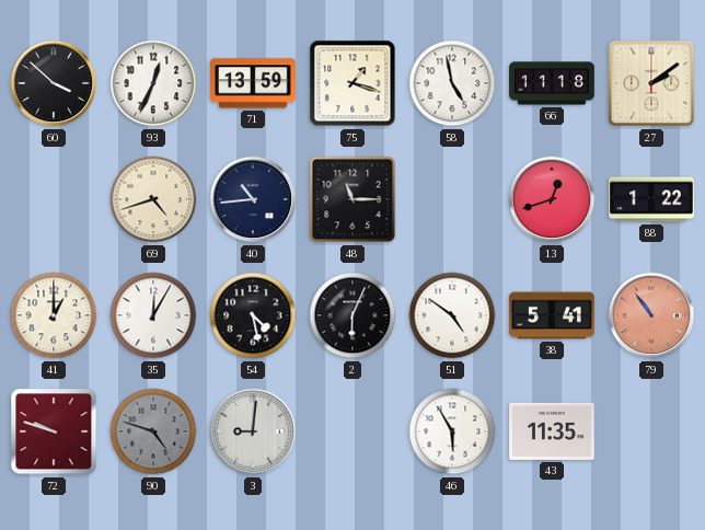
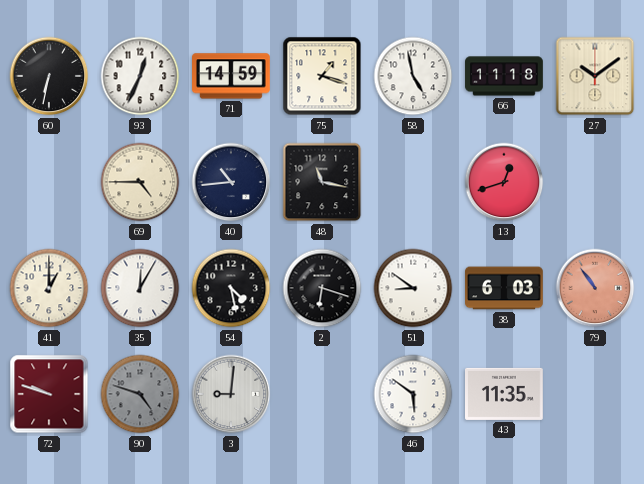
60: 3:52 -> 6:32
71: 13:59 -> 14:59
27: 2:09 -> 10:09
69: 4:42 -> 4:45
48: 11:15 -> 11:17
88: 1:22 -> none
2: 6:04 -> 6:18
51: 4:51 -> 8:51
38: 5:41 -> 6:03
46: 5:55 -> 5:51
